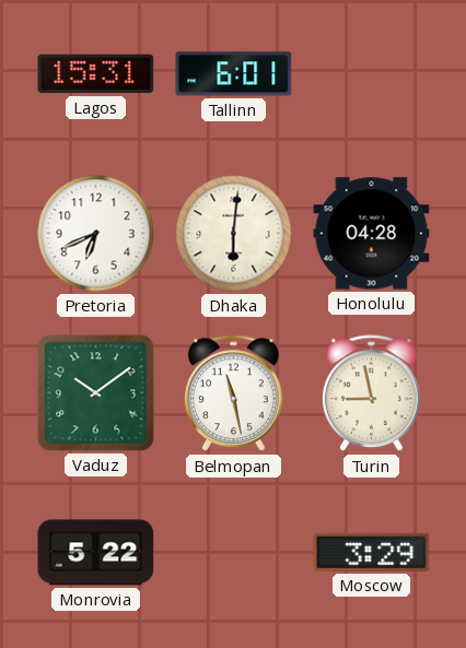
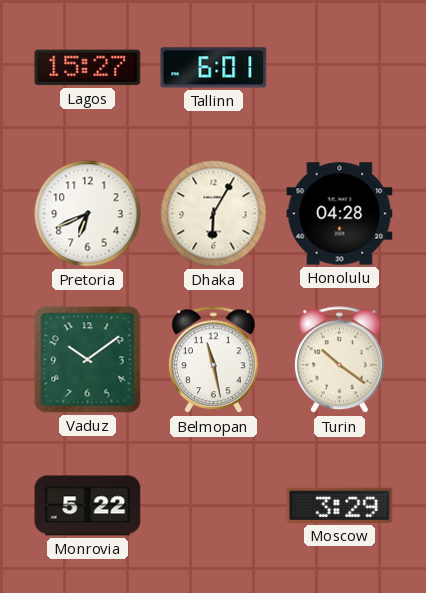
Lagos: 15:31 -> 15:27
Dhaka: 6:01 -> 6:05
Turin: 8:58 -> 10:21
